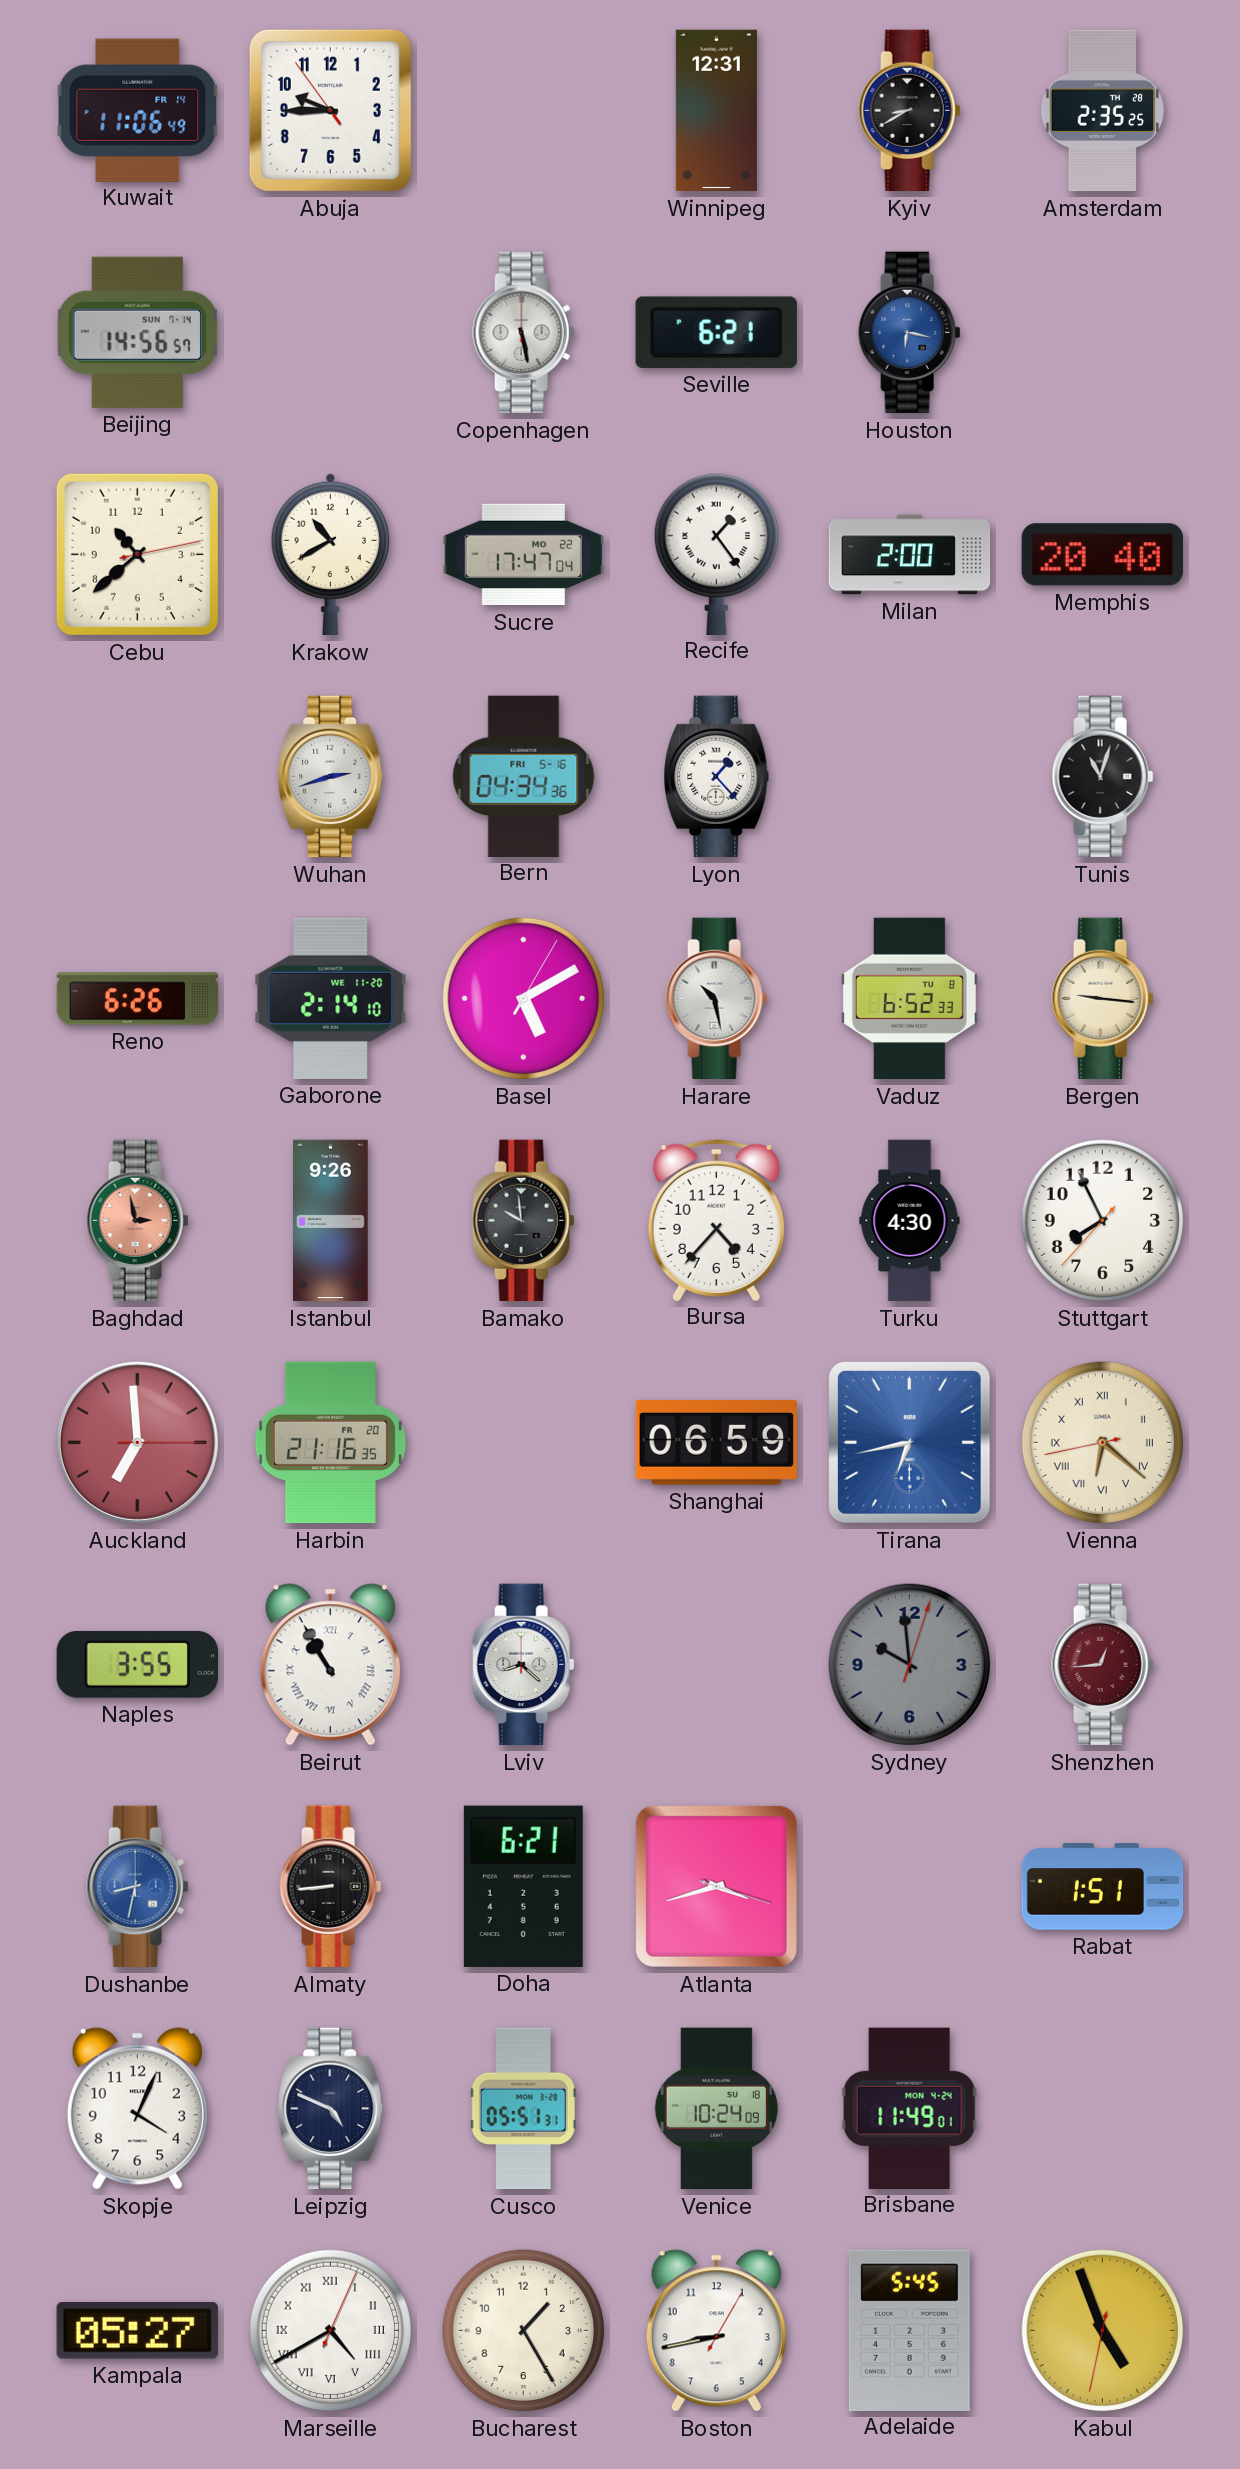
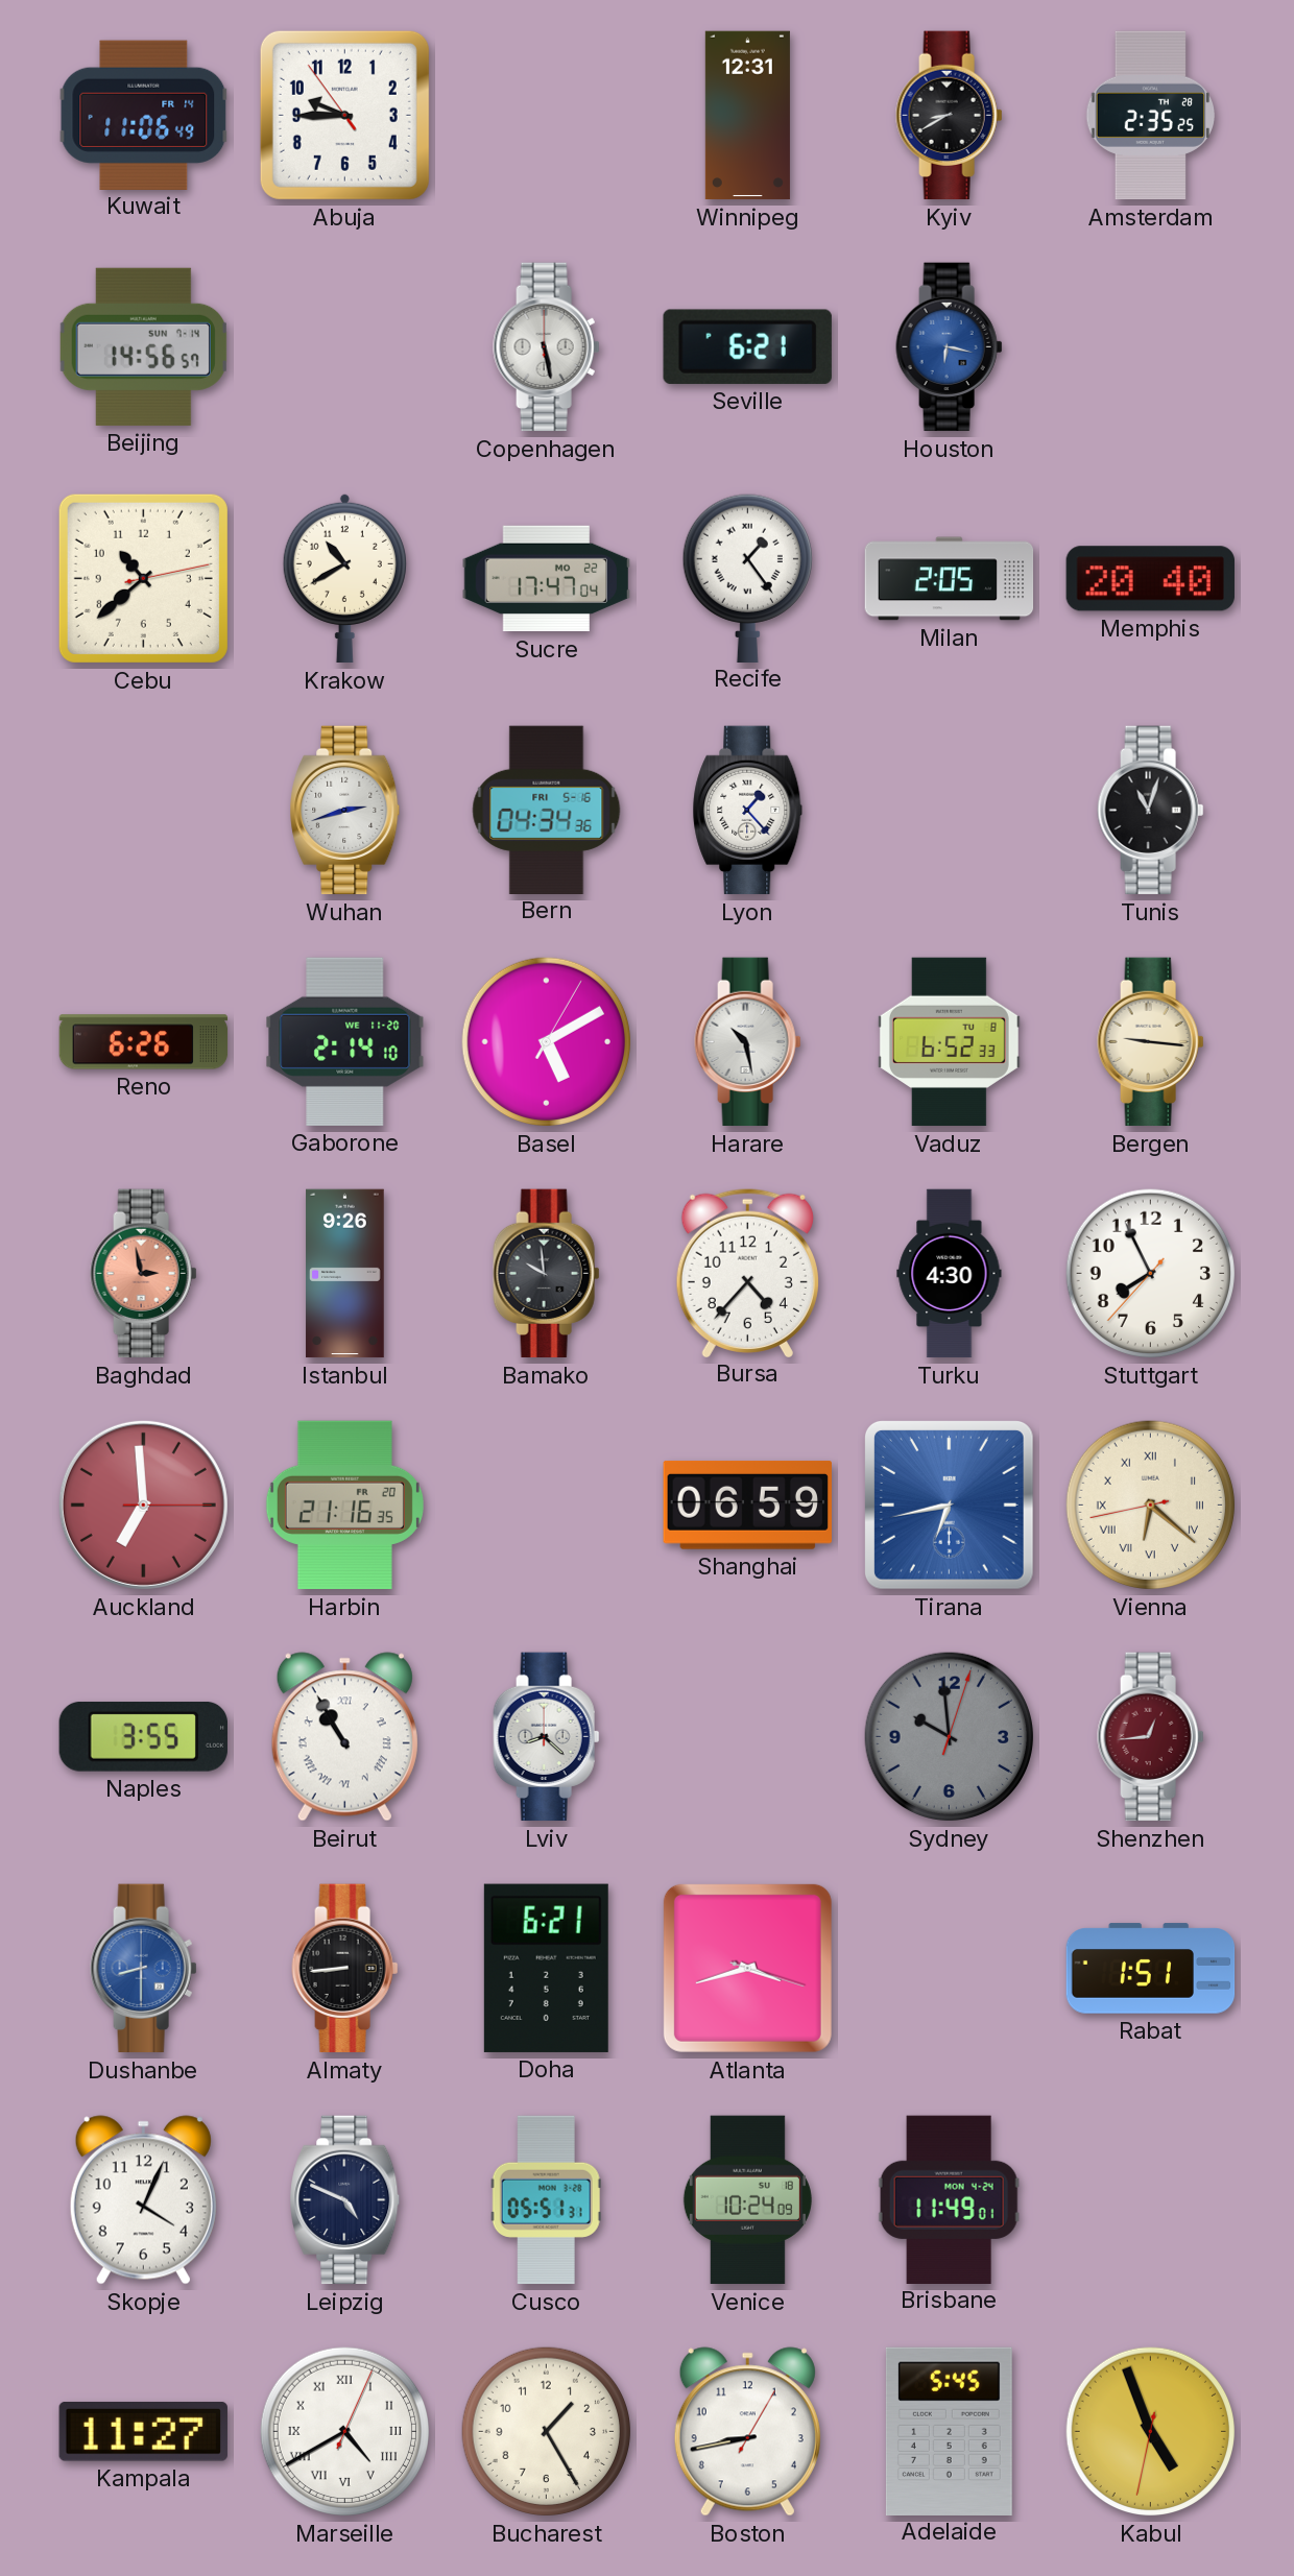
Milan: 2:00 -> 2:05
Dushanbe: 8:32 -> 8:30
Kampala: 05:27 -> 11:27
